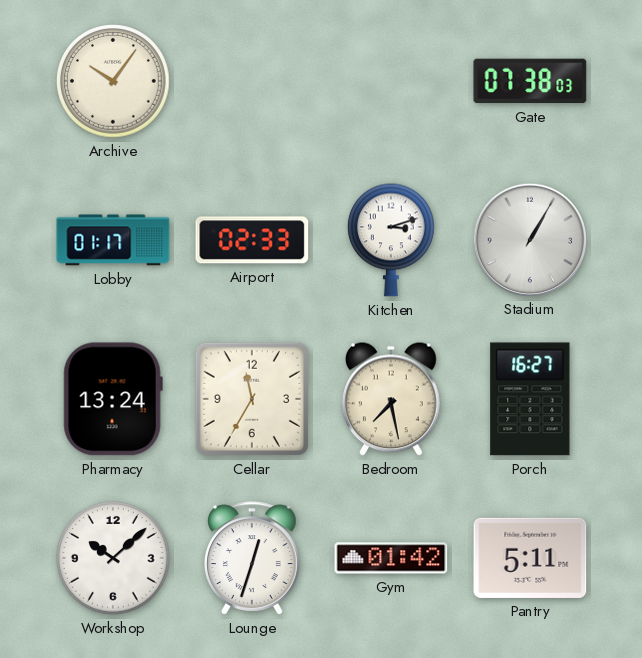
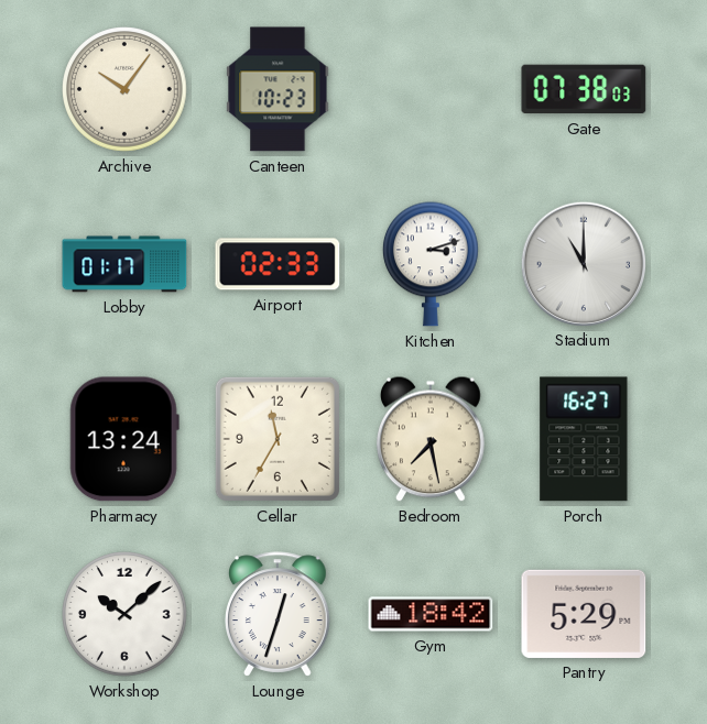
Canteen: none -> 10:23
Stadium: 1:05 -> 11:00
Gym: 01:42 -> 18:42
Pantry: 5:11 -> 5:29
